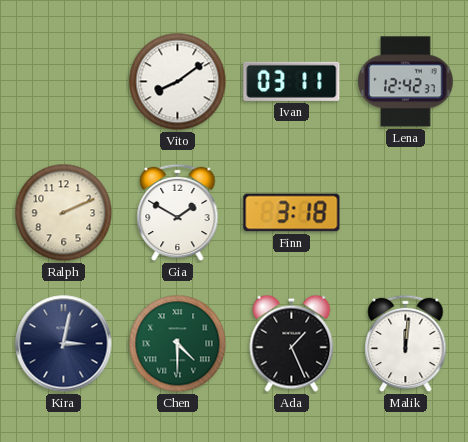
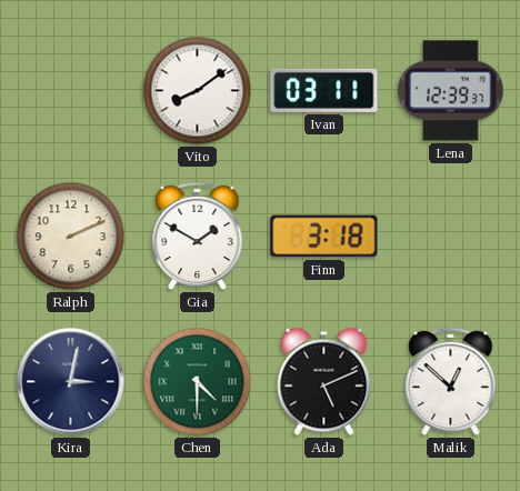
Lena: 12:42 -> 12:39
Ada: 1:26 -> 5:11
Malik: 12:01 -> 12:52
